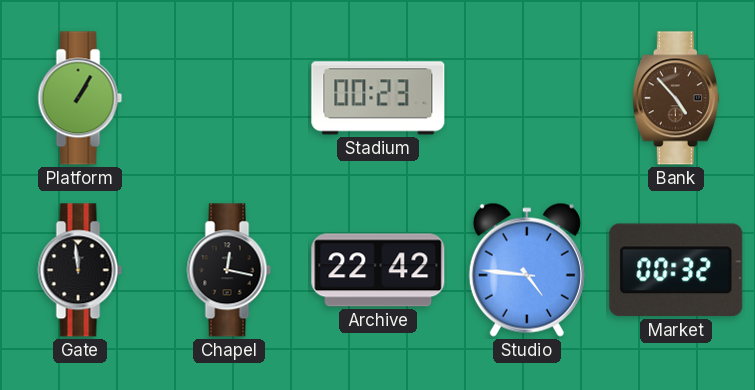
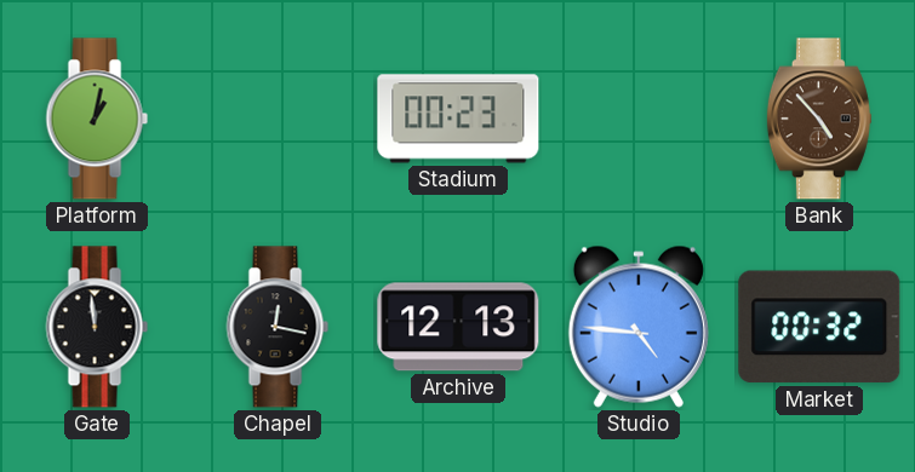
Platform: 1:05 -> 1:02
Archive: 22:42 -> 12:13
